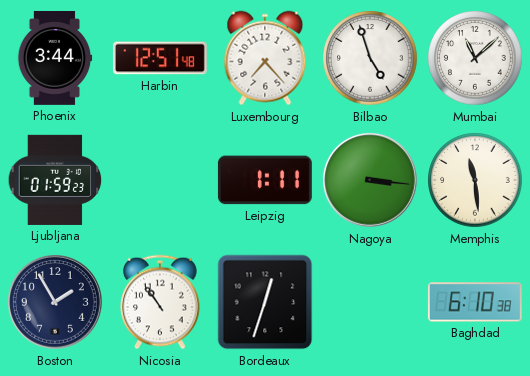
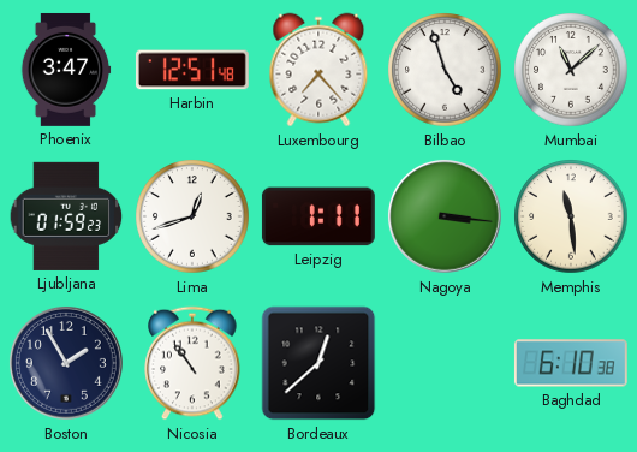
Phoenix: 3:44 -> 3:47
Lima: none -> 12:42
Bordeaux: 12:33 -> 12:38
